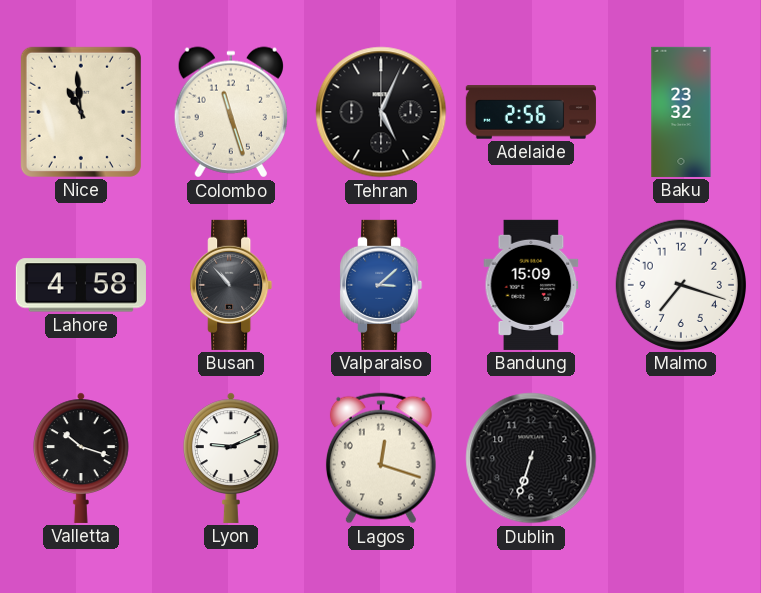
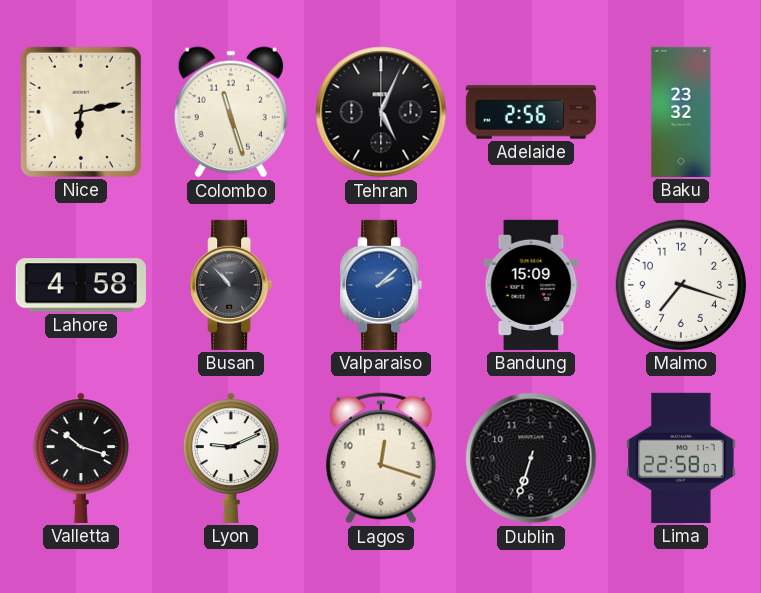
Nice: 10:59 -> 6:13
Valparaiso: 3:08 -> 2:08
Lima: none -> 22:58
